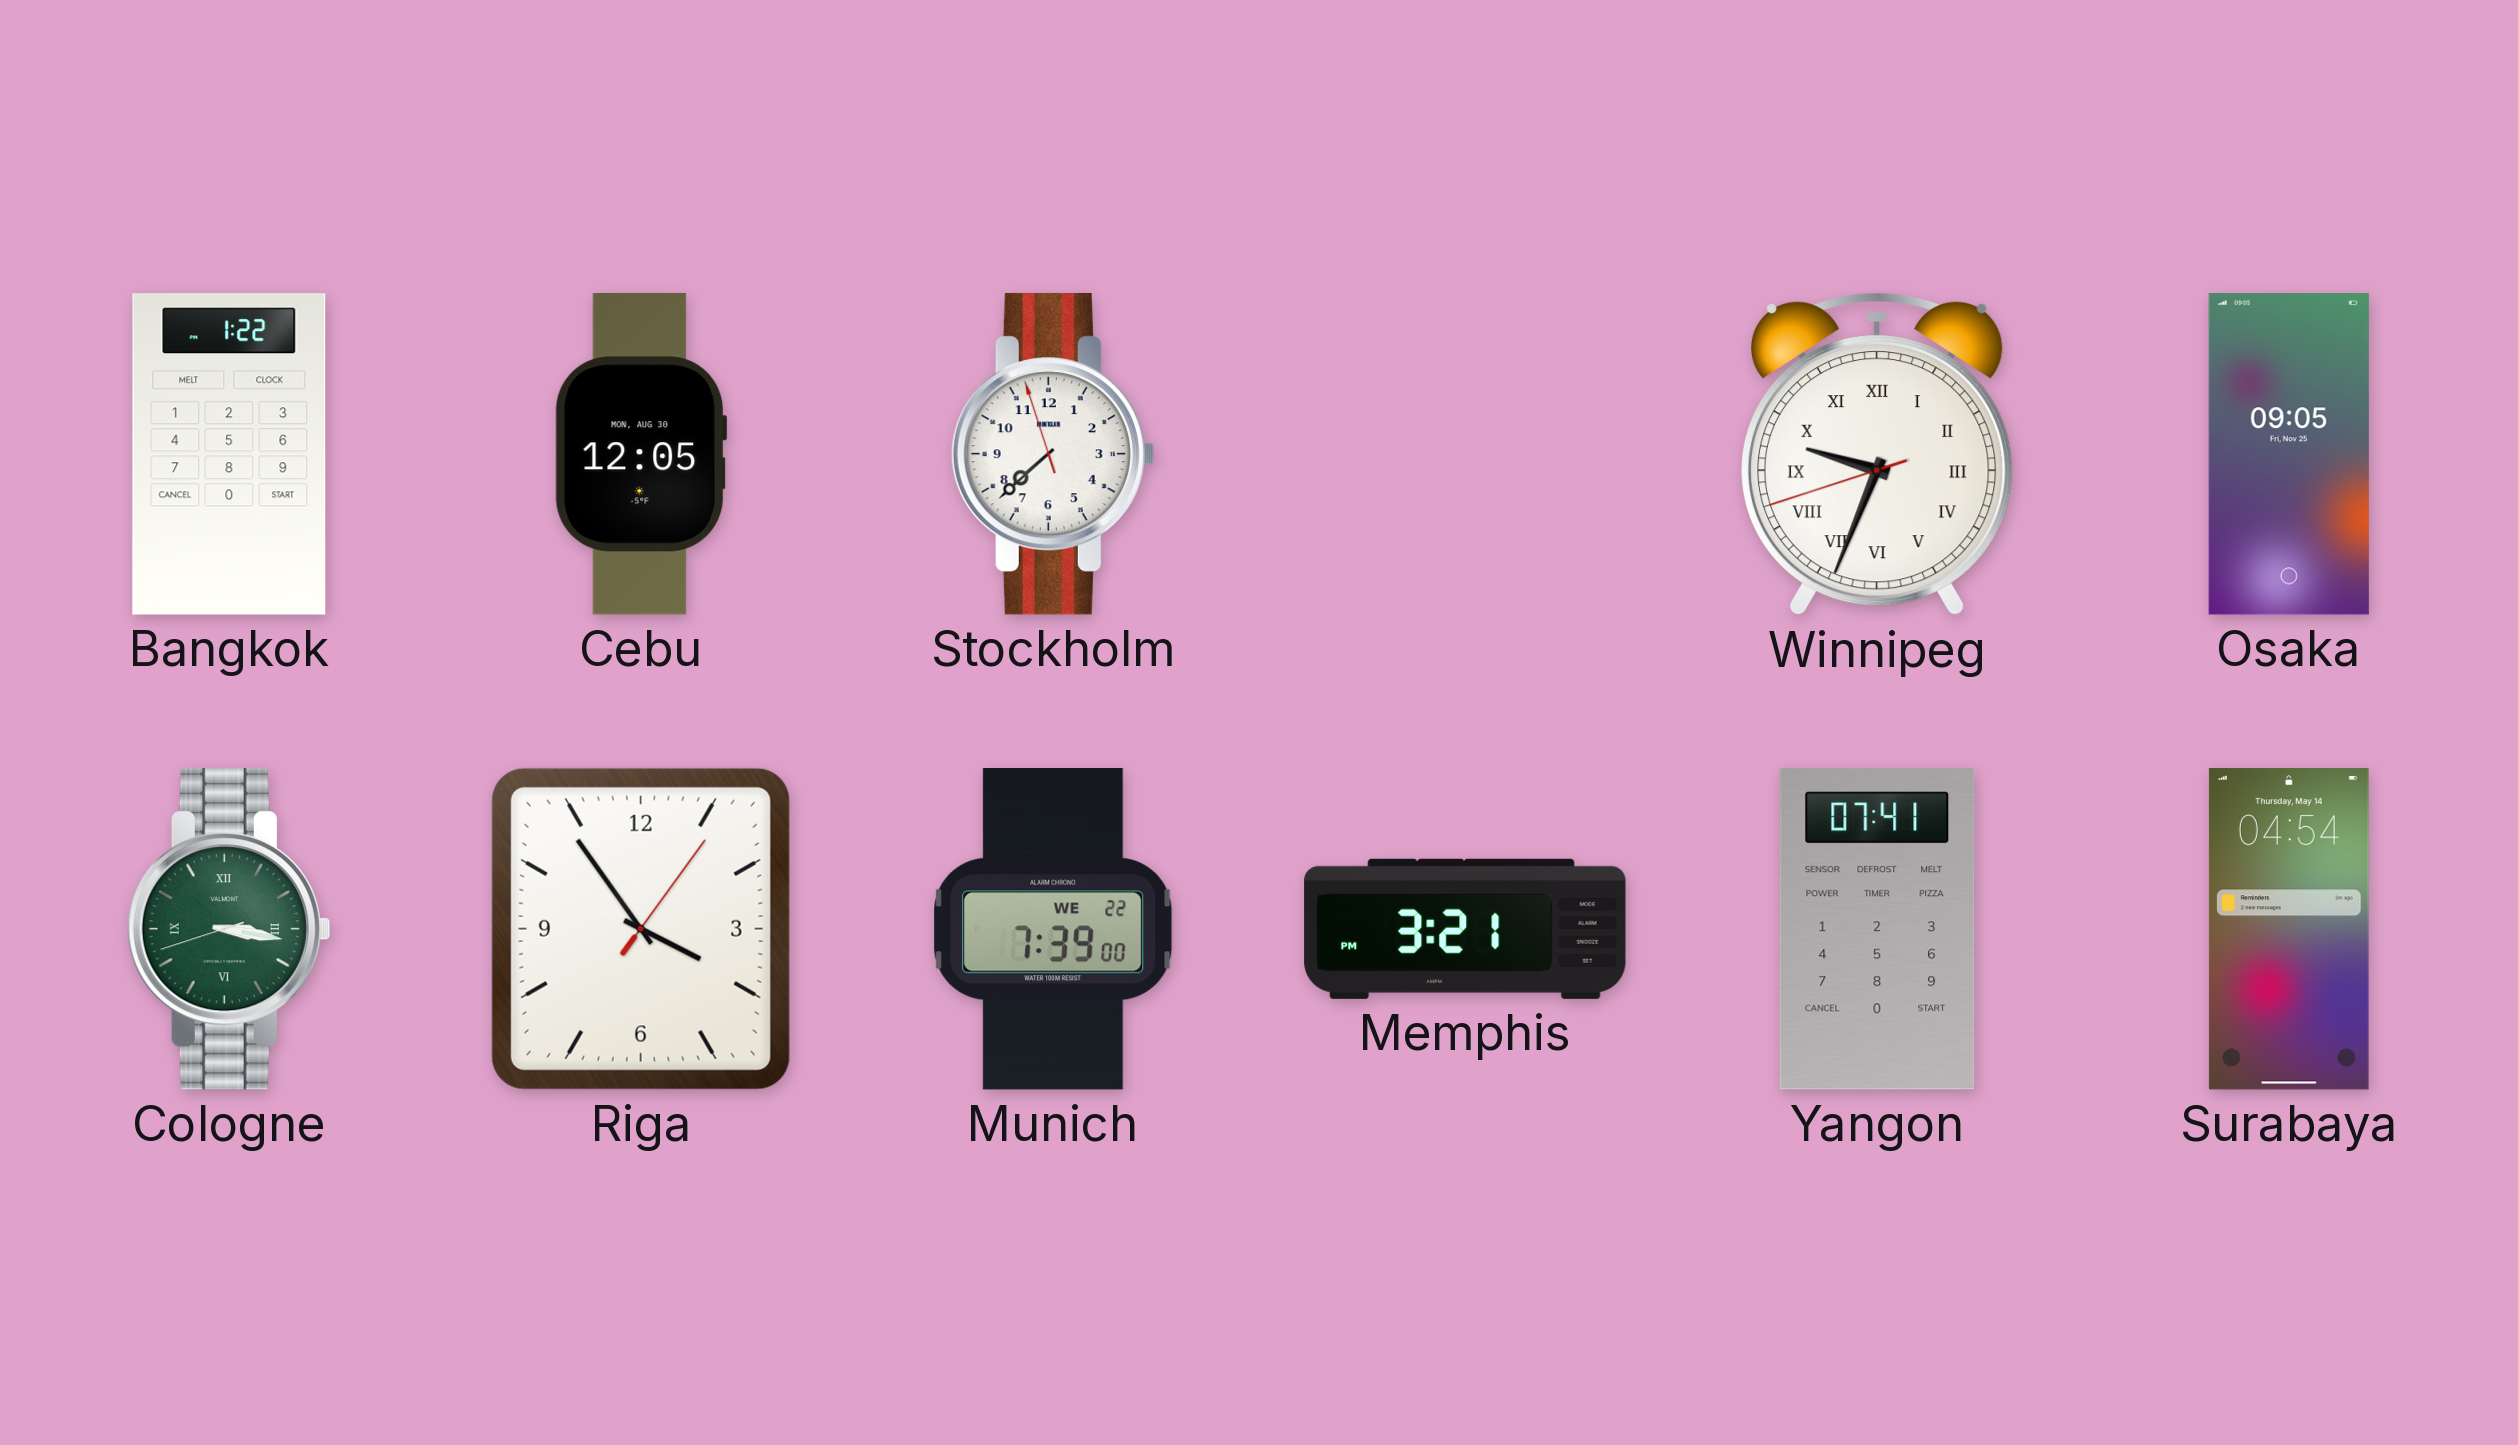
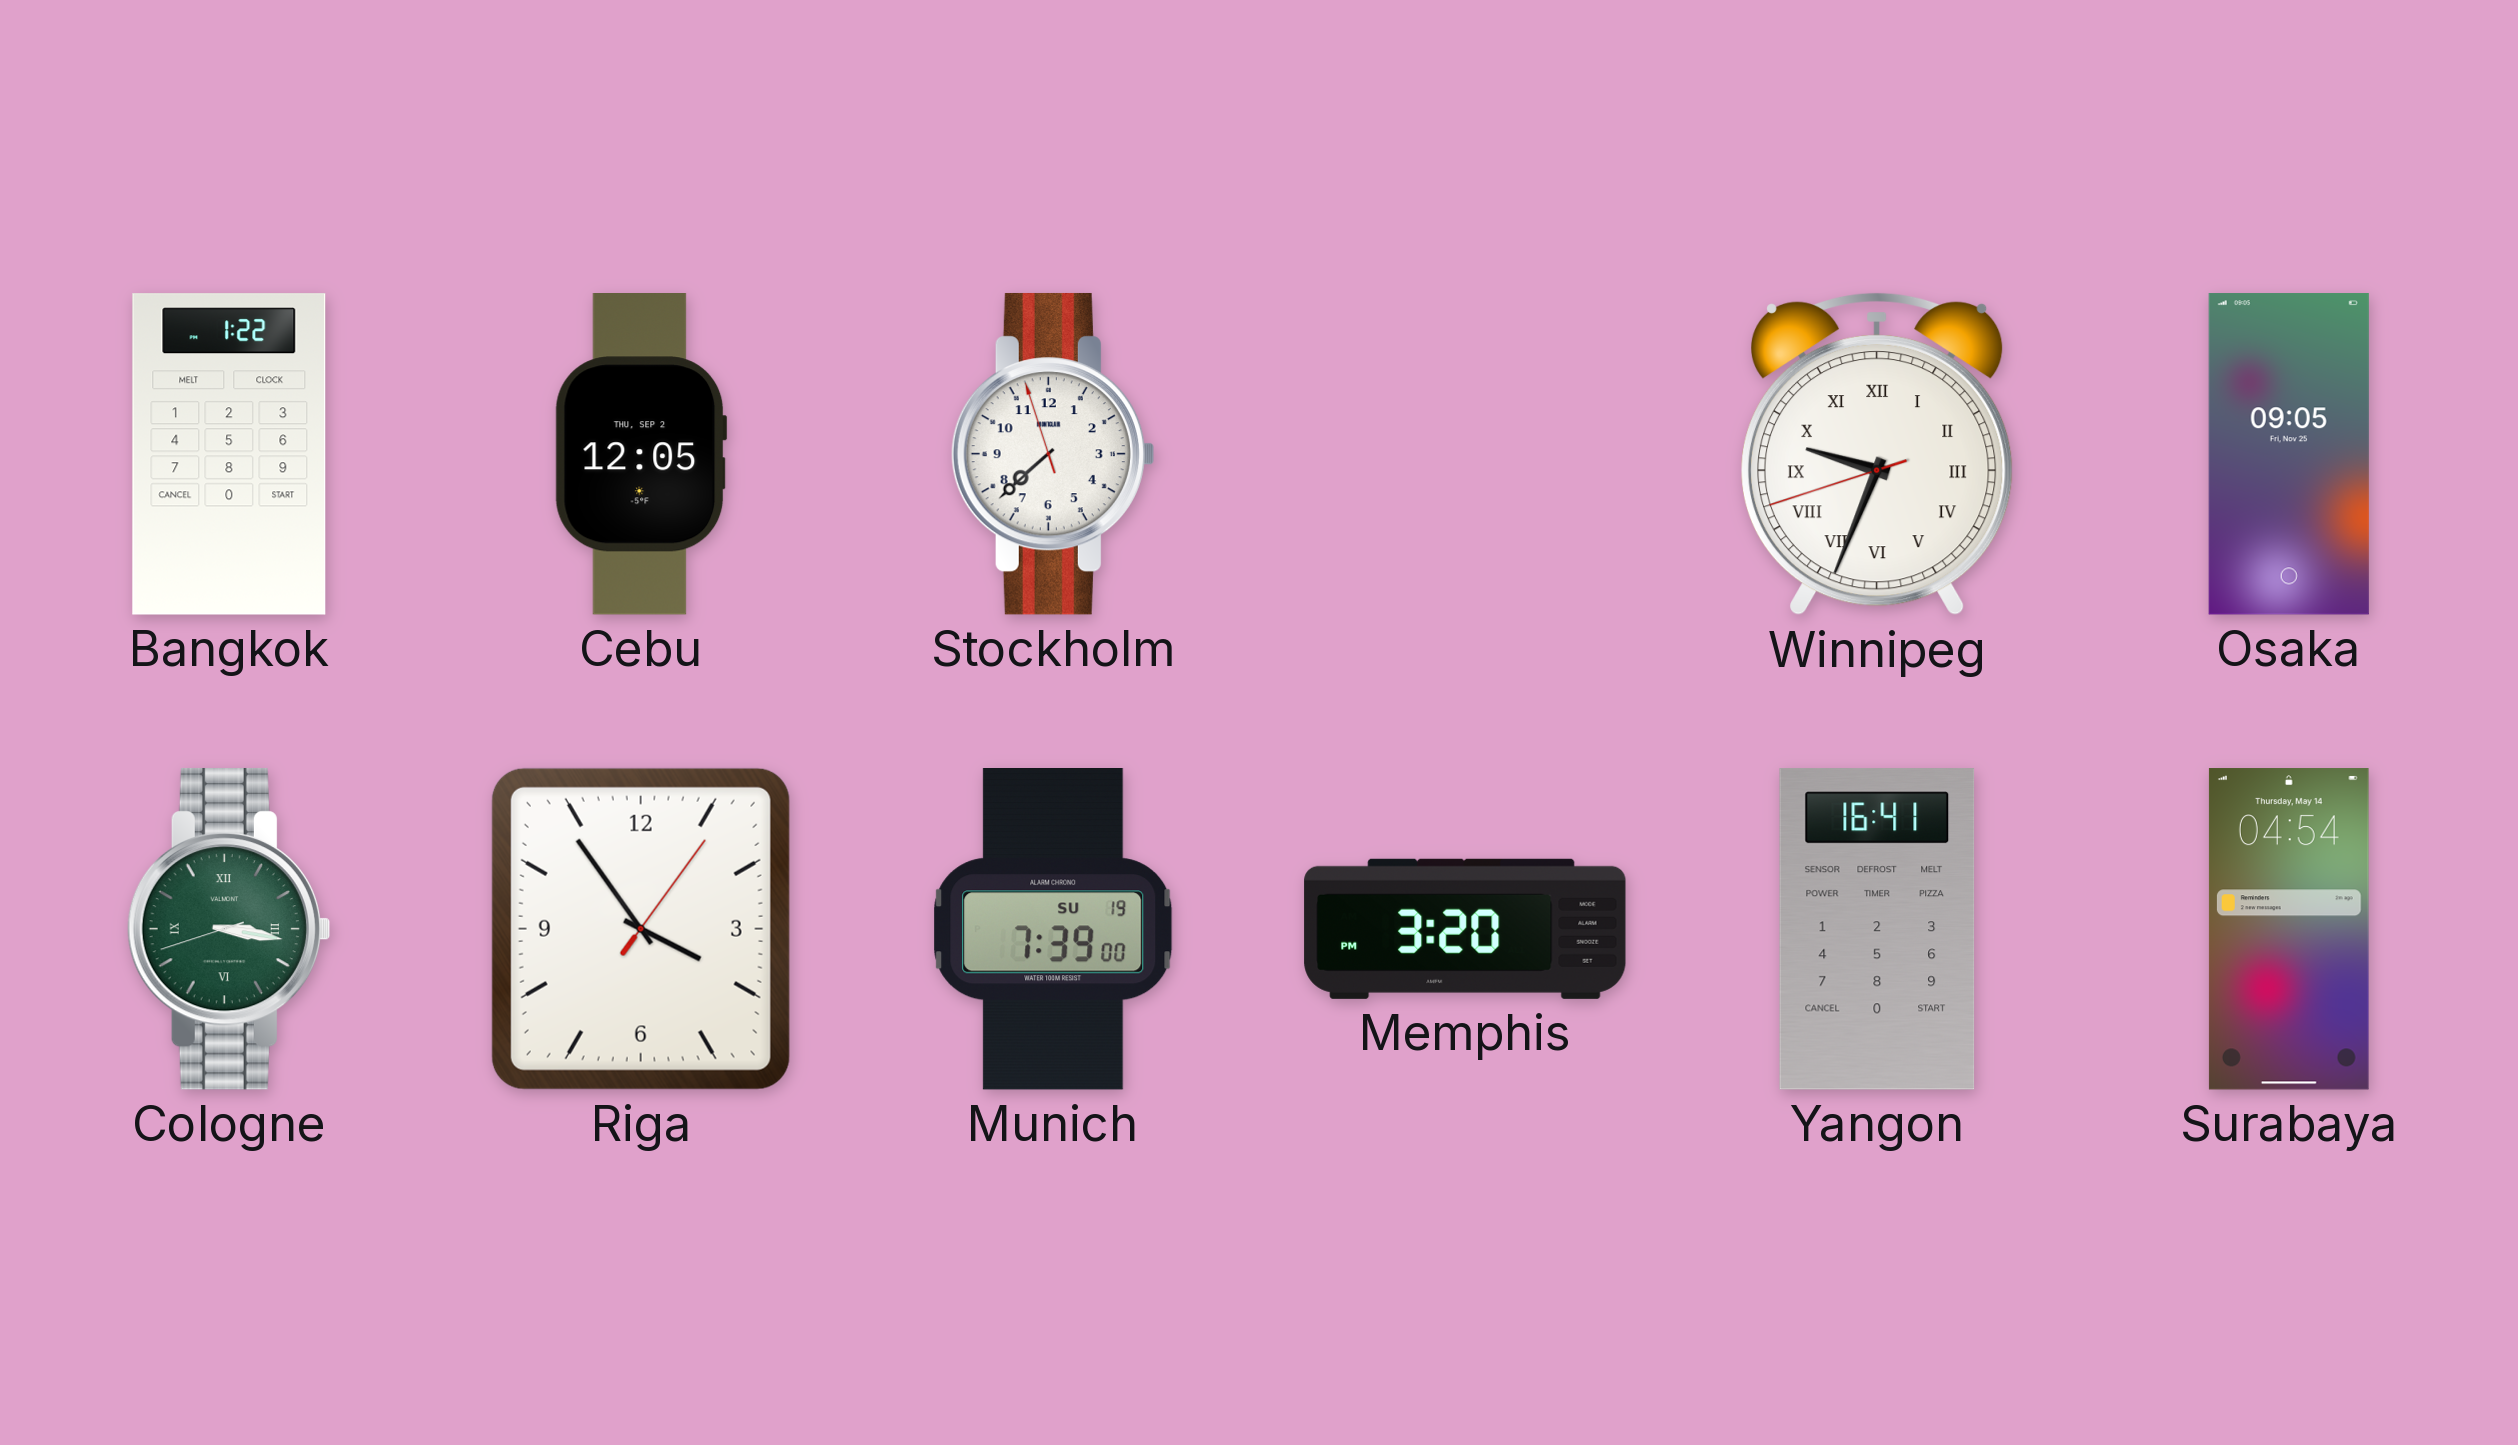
Cebu date: MON, AUG 30 -> THU, SEP 2
Munich date: WE 22 -> SU 19
Memphis: 3:21 -> 3:20
Yangon: 07:41 -> 16:41
